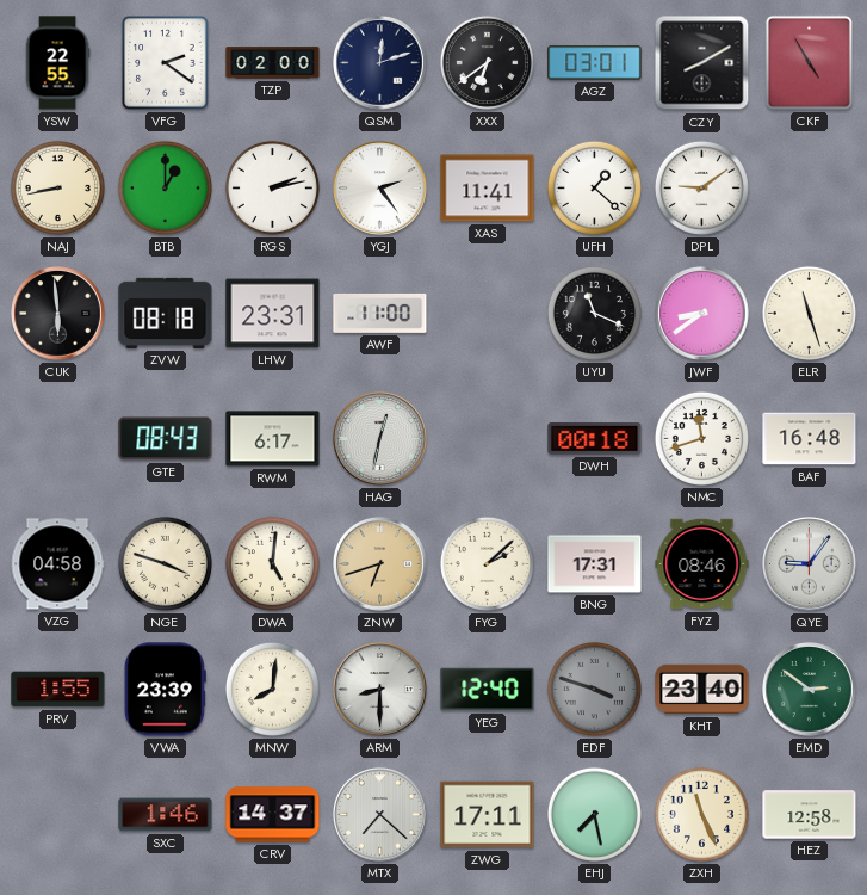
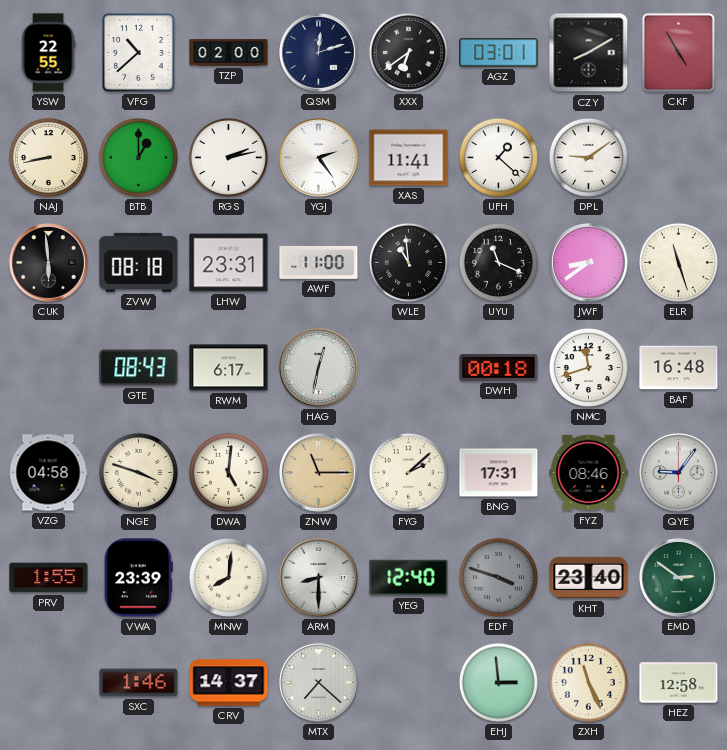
VFG: 2:21 -> 10:38
WLE: none -> 10:59
ZNW: 6:42 -> 11:15
ZWG: 17:11 -> none
EHJ: 7:28 -> 2:59
